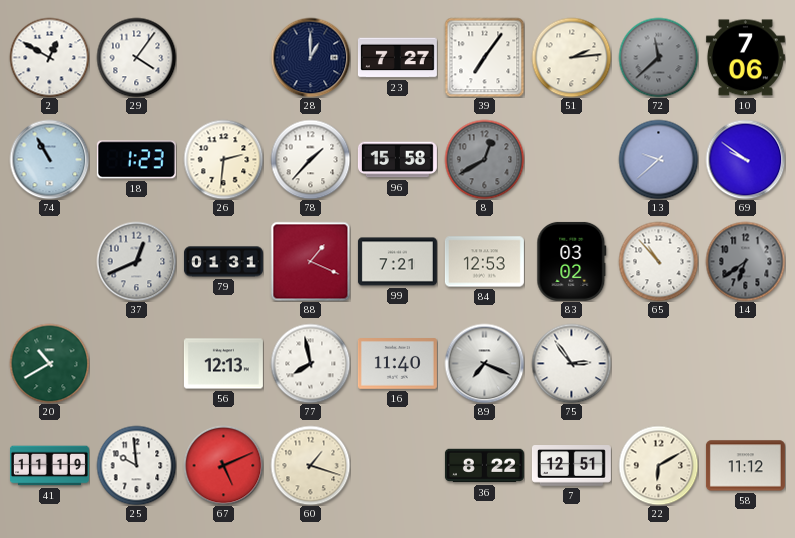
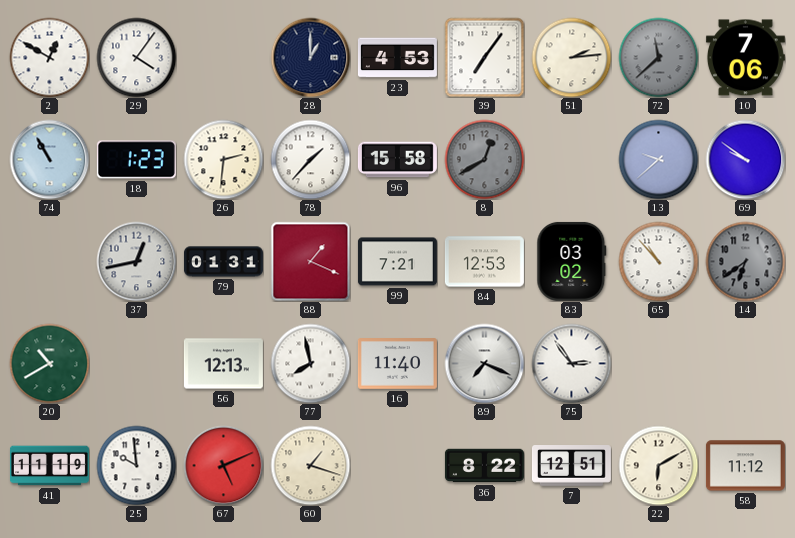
23: 7:27 -> 4:53
37: 12:41 -> 12:43
